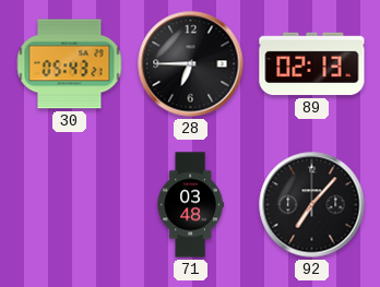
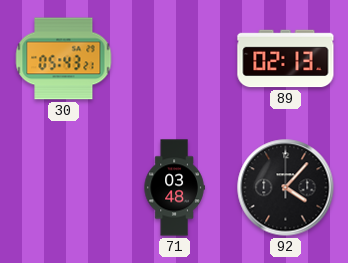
28: 6:45 -> none
92: 7:07 -> 4:07
